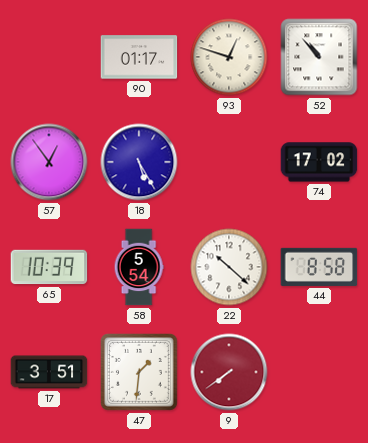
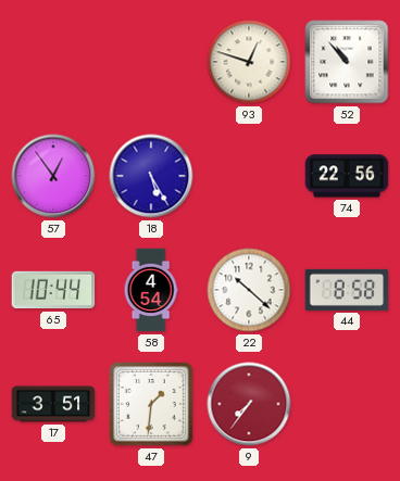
90: 01:17 -> none
74: 17:02 -> 22:56
65: 10:39 -> 10:44
58: 5:54 -> 4:54
9: 7:39 -> 7:36
